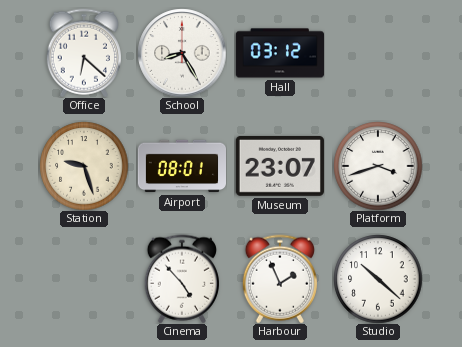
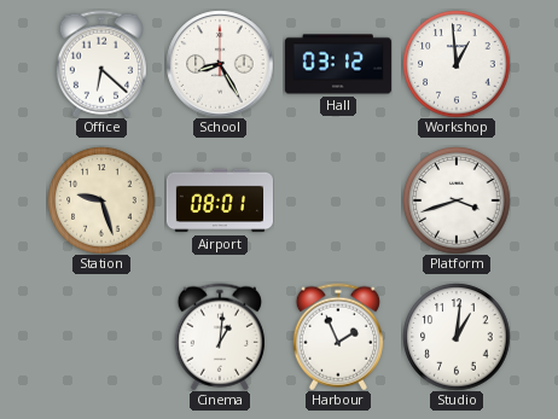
Workshop: none -> 12:59
Museum: 23:07 -> none
Cinema: 4:53 -> 1:01
Studio: 10:22 -> 1:01
